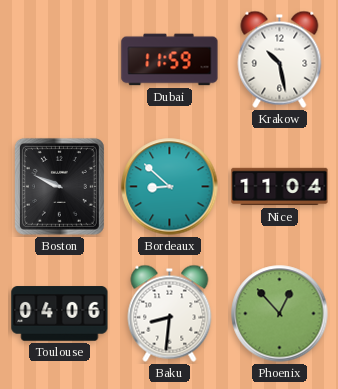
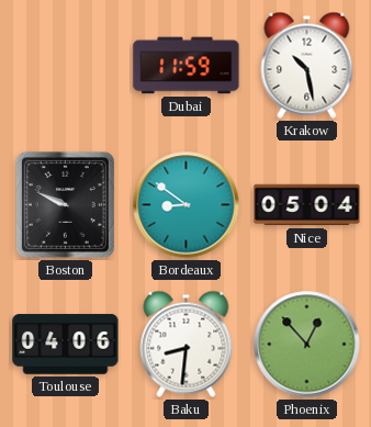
Bordeaux: 8:52 -> 8:51
Nice: 11:04 -> 05:04
